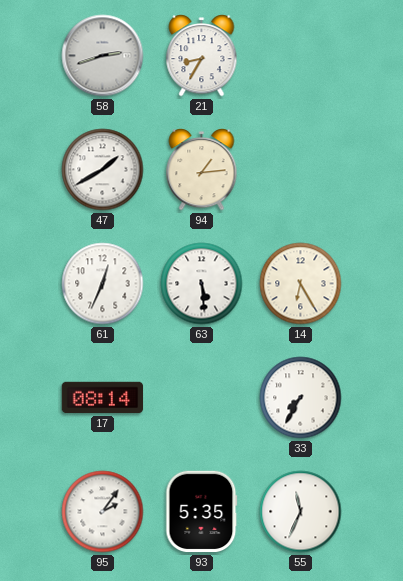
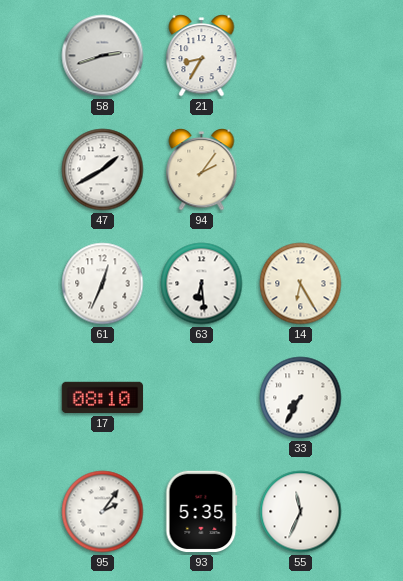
94: 1:14 -> 2:06
63: 5:29 -> 6:29
17: 08:14 -> 08:10
